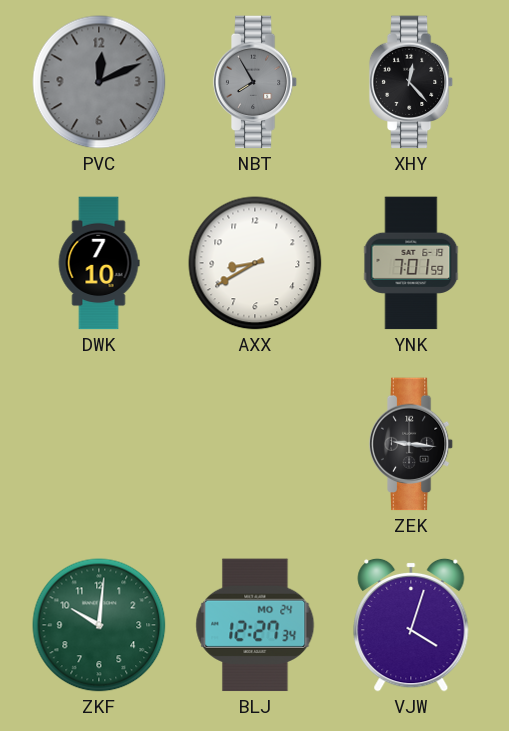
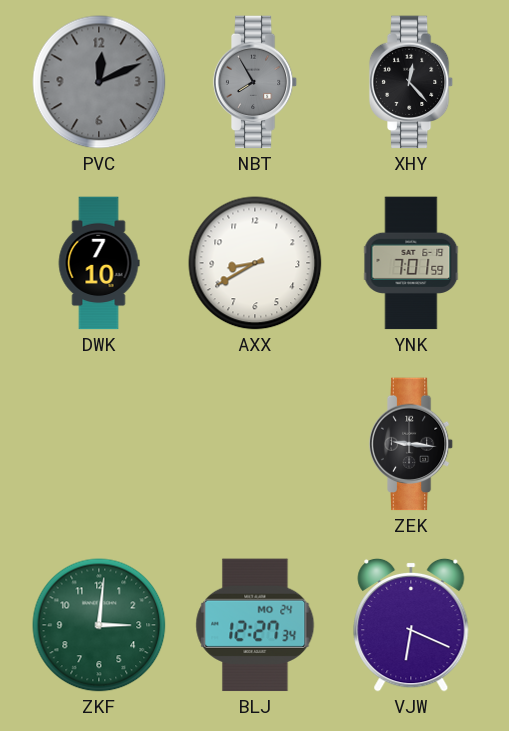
ZKF: 10:01 -> 3:01
VJW: 4:03 -> 6:19
